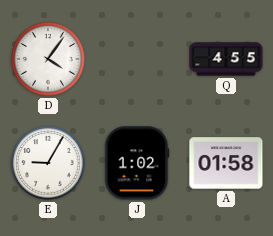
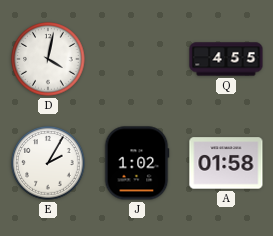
D: 4:06 -> 4:02
E: 9:05 -> 2:05
